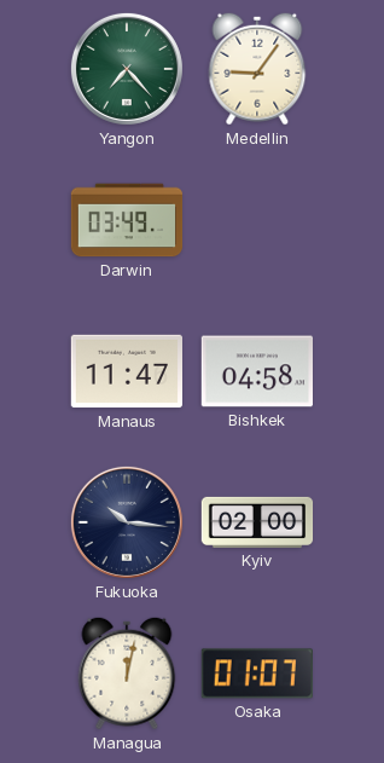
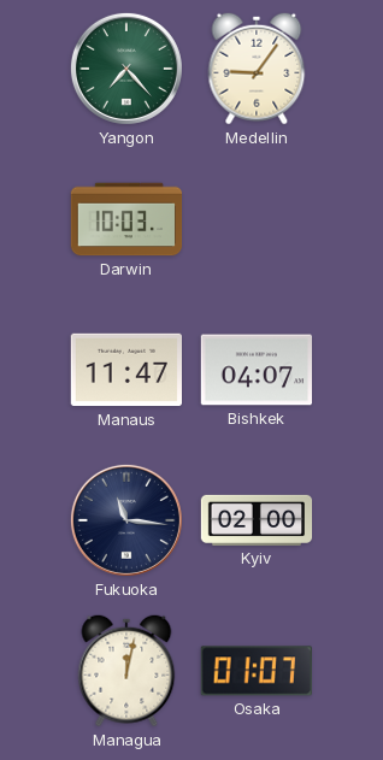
Darwin: 03:49 -> 10:03
Bishkek: 04:58 -> 04:07
Fukuoka: 10:16 -> 11:16
